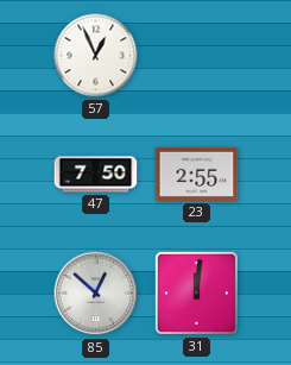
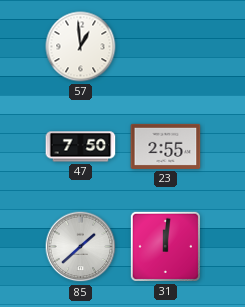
57: 12:56 -> 12:59
85: 12:52 -> 1:38
